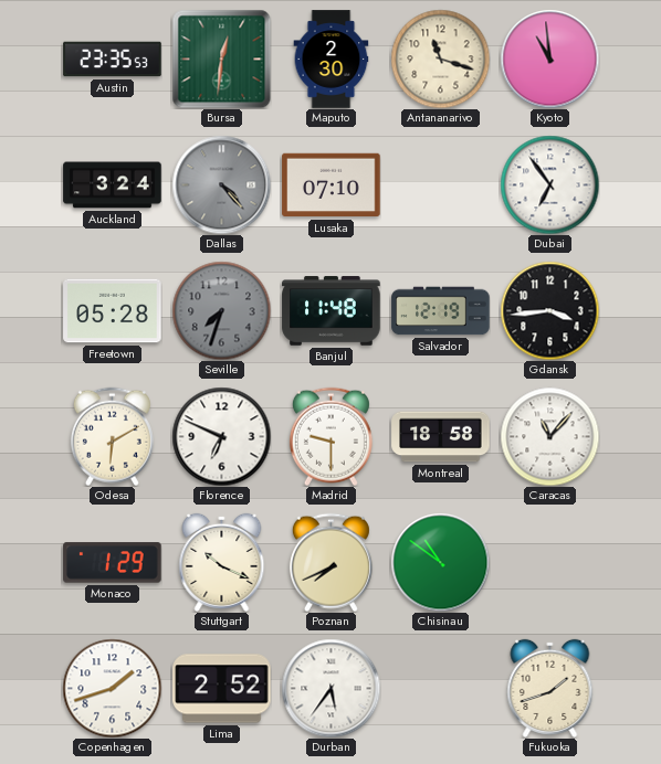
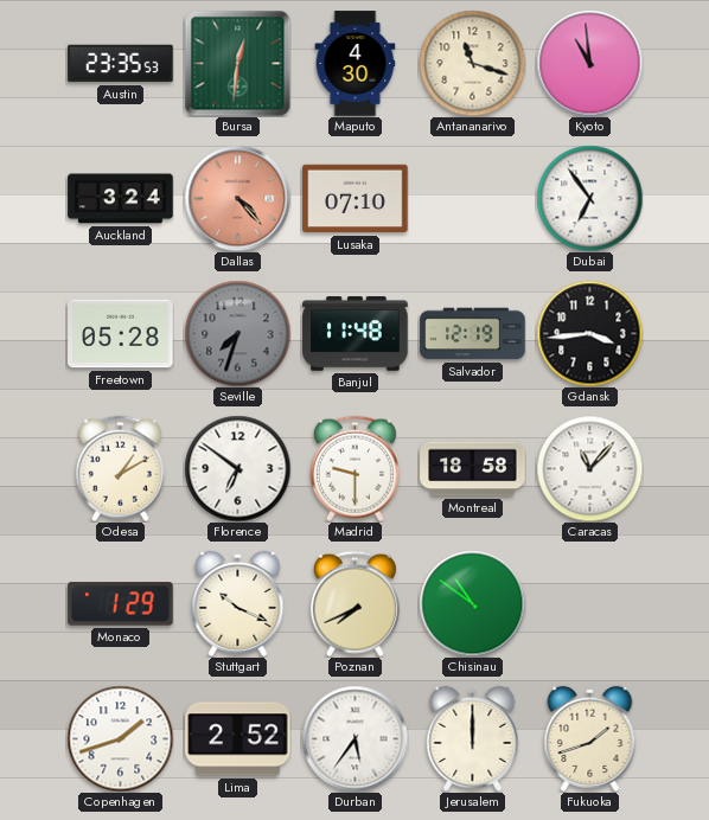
Maputo: 2:30 -> 4:30
Dallas dial: grey -> salmon
Odesa: 6:10 -> 1:10
Florence: 6:49 -> 6:51
Jerusalem: none -> 12:00
